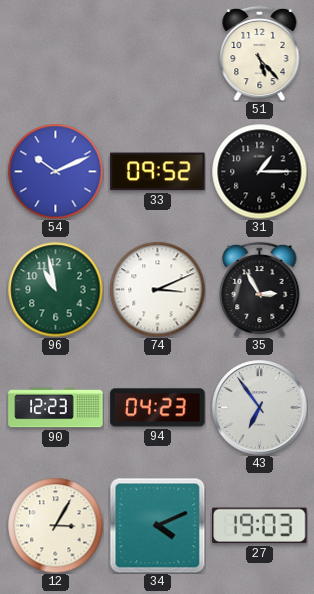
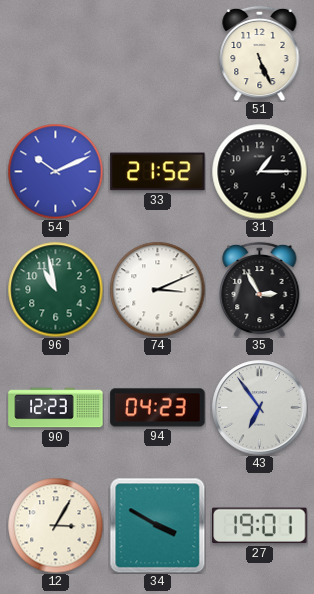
51: 5:23 -> 5:26
33: 09:52 -> 21:52
34: 4:11 -> 3:50
27: 19:03 -> 19:01
